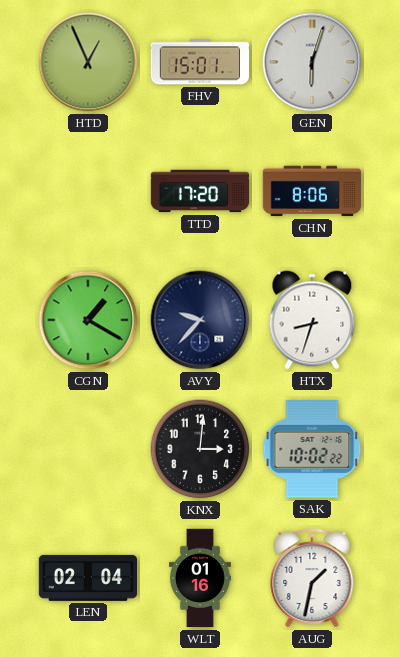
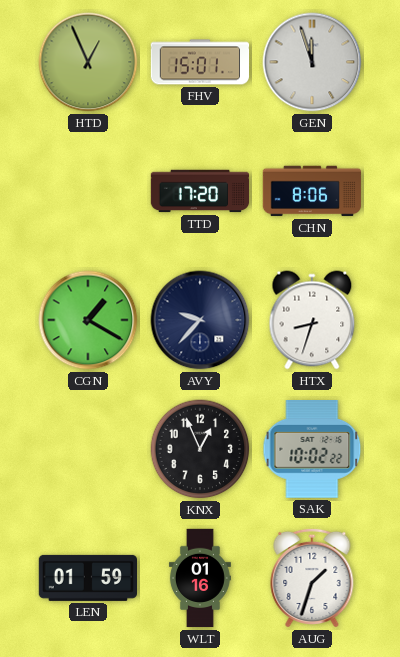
GEN: 6:03 -> 11:57
KNX: 3:01 -> 12:56
LEN: 02:04 -> 01:59
AUG: 1:32 -> 1:33
